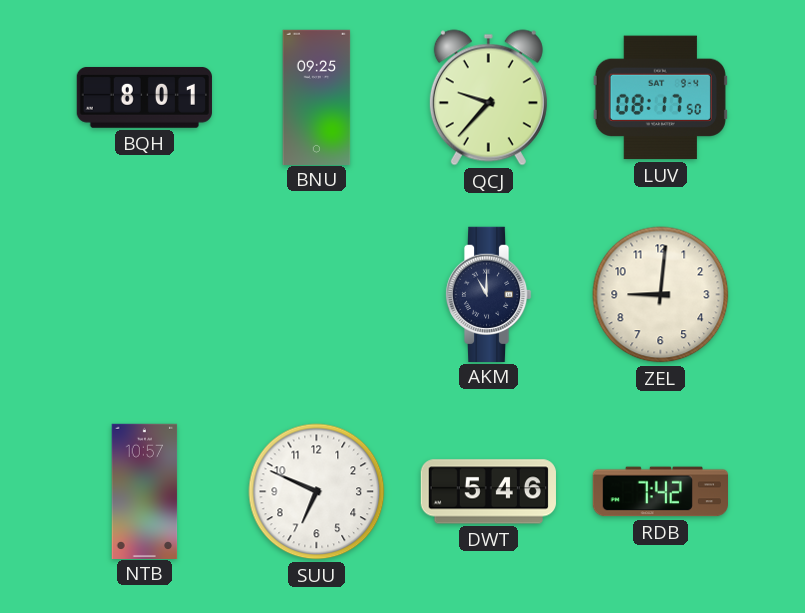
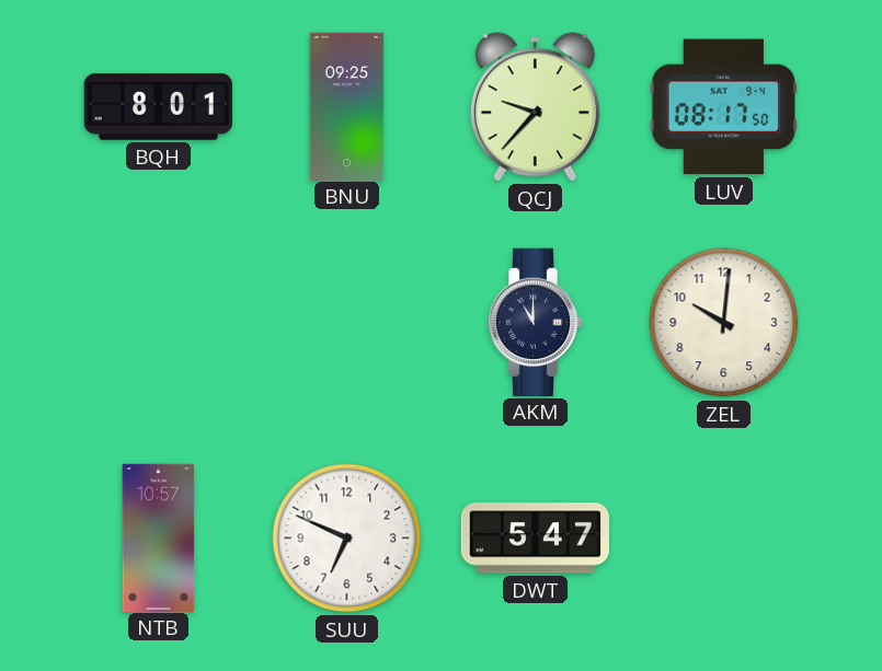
ZEL: 9:01 -> 10:01
DWT: 5:46 -> 5:47
RDB: 7:42 -> none
